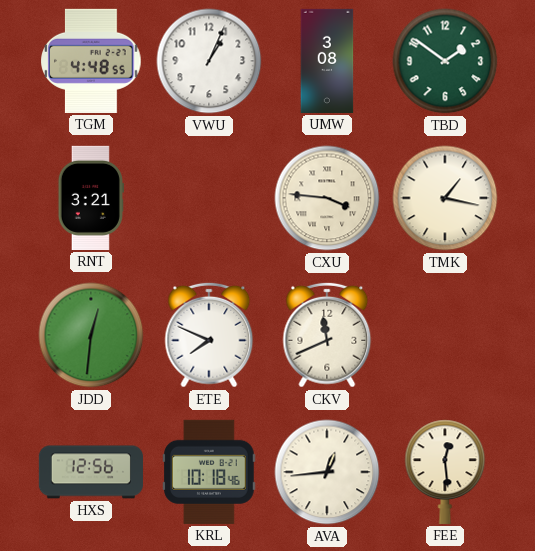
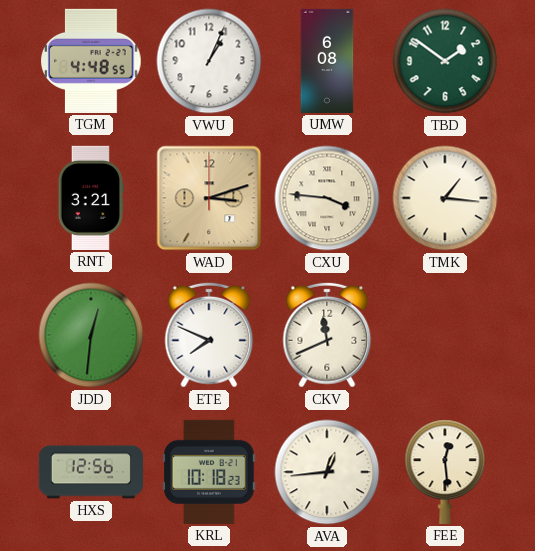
UMW: 3:08 -> 6:08
WAD: none -> 3:12
TMK: 1:17 -> 1:16
KRL: 10:18:46 -> 10:18:23
